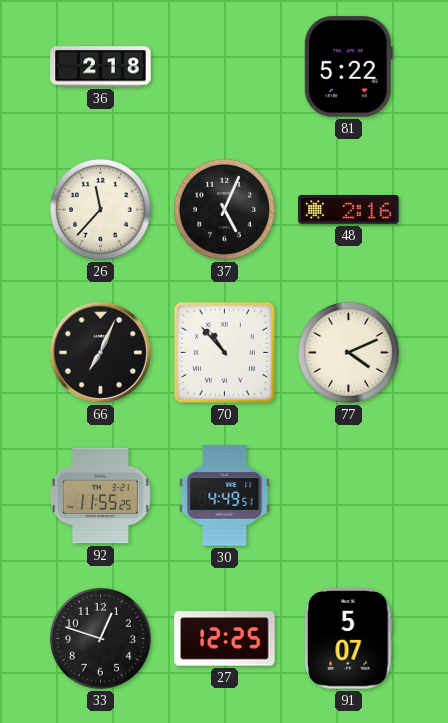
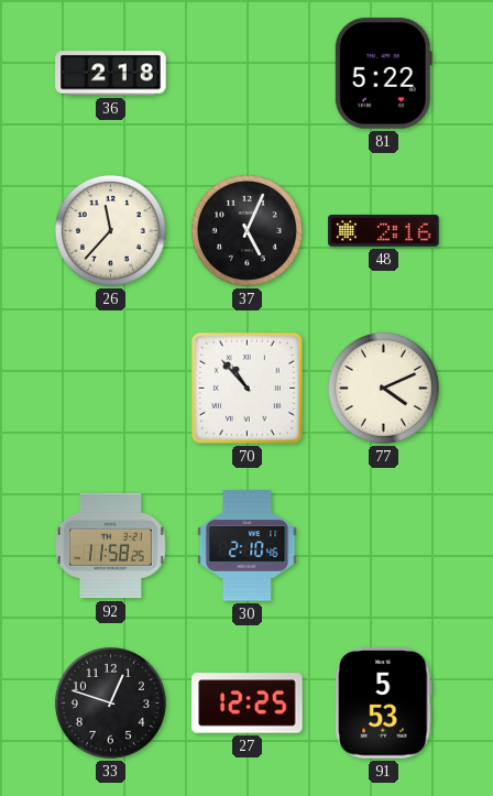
66: 7:04 -> none
92: 11:55 -> 11:58
30: 4:49 -> 2:10
91: 5:07 -> 5:53
